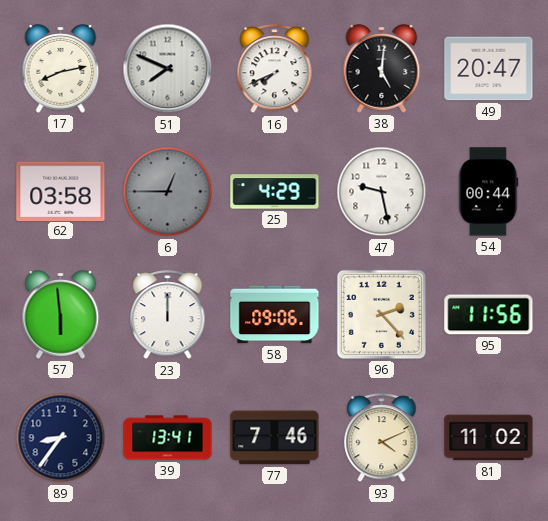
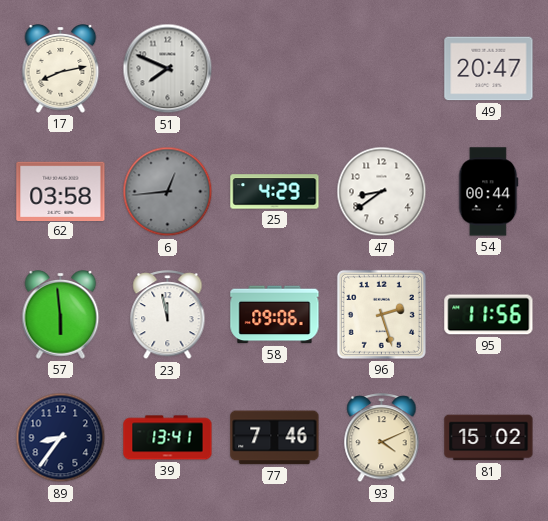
16: 7:41 -> none
38: 5:01 -> none
6: 12:45 -> 12:44
47: 9:28 -> 8:39
23: 12:00 -> 11:58
96: 2:23 -> 2:27
81: 11:02 -> 15:02
